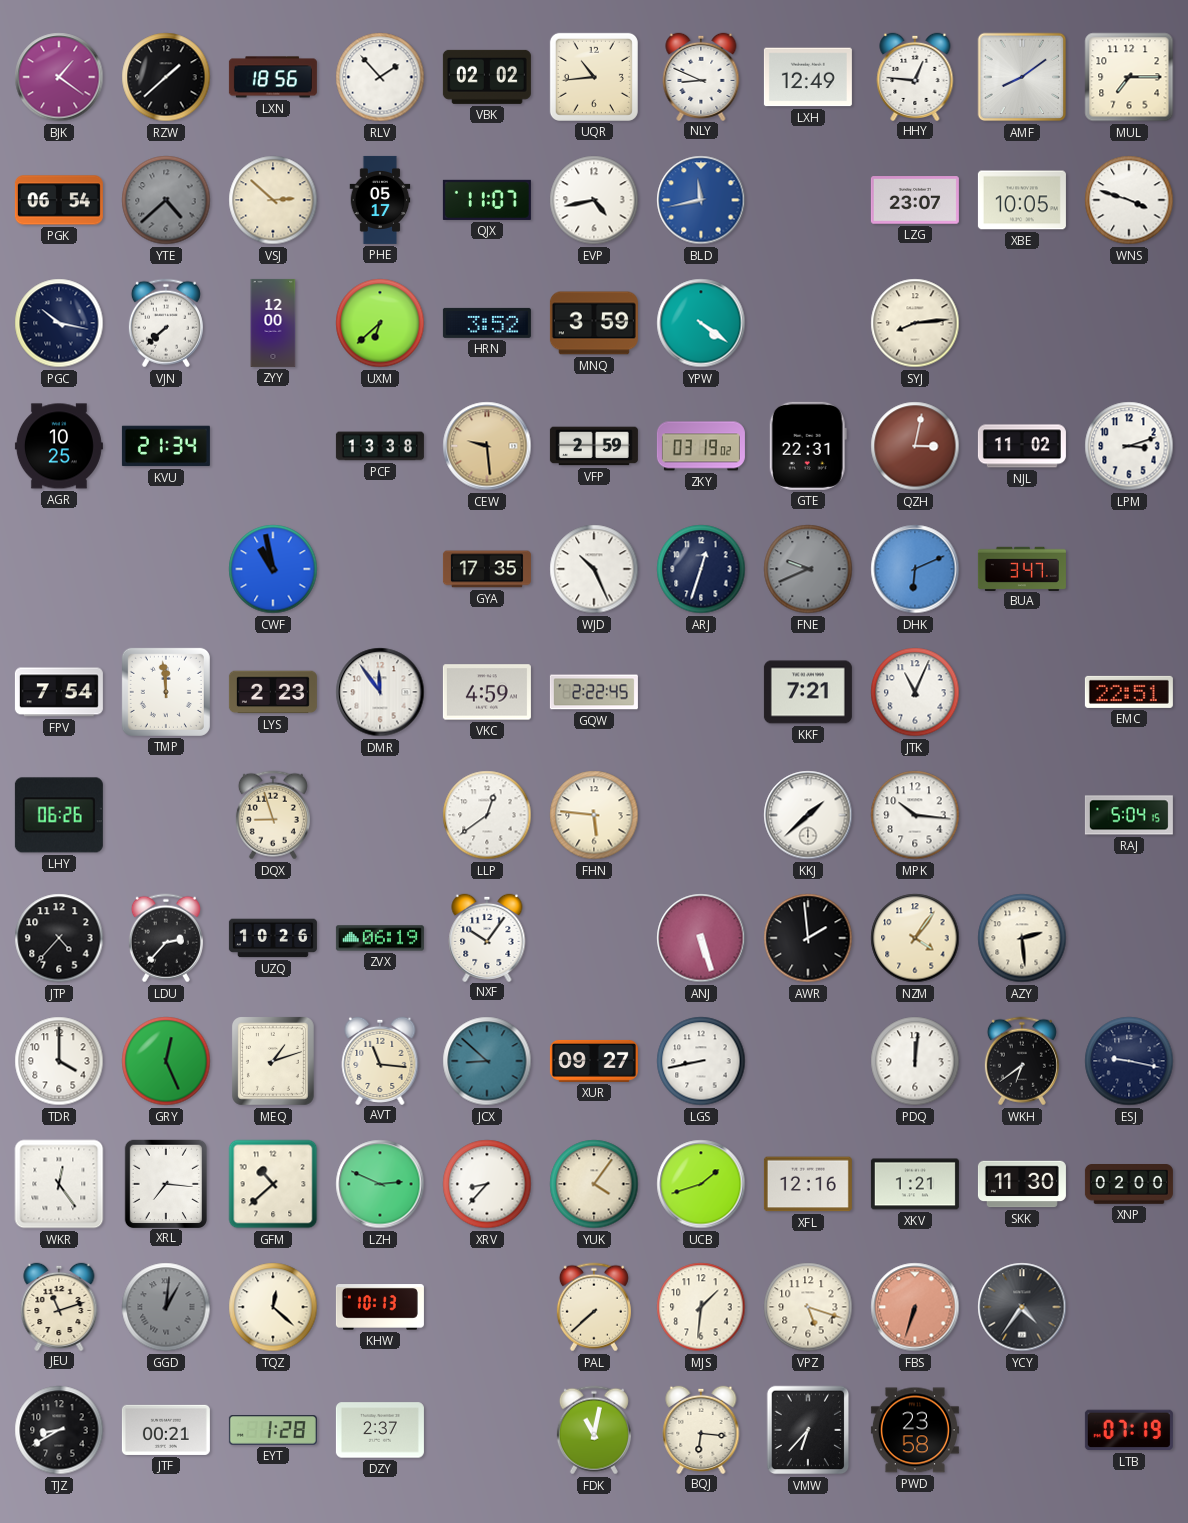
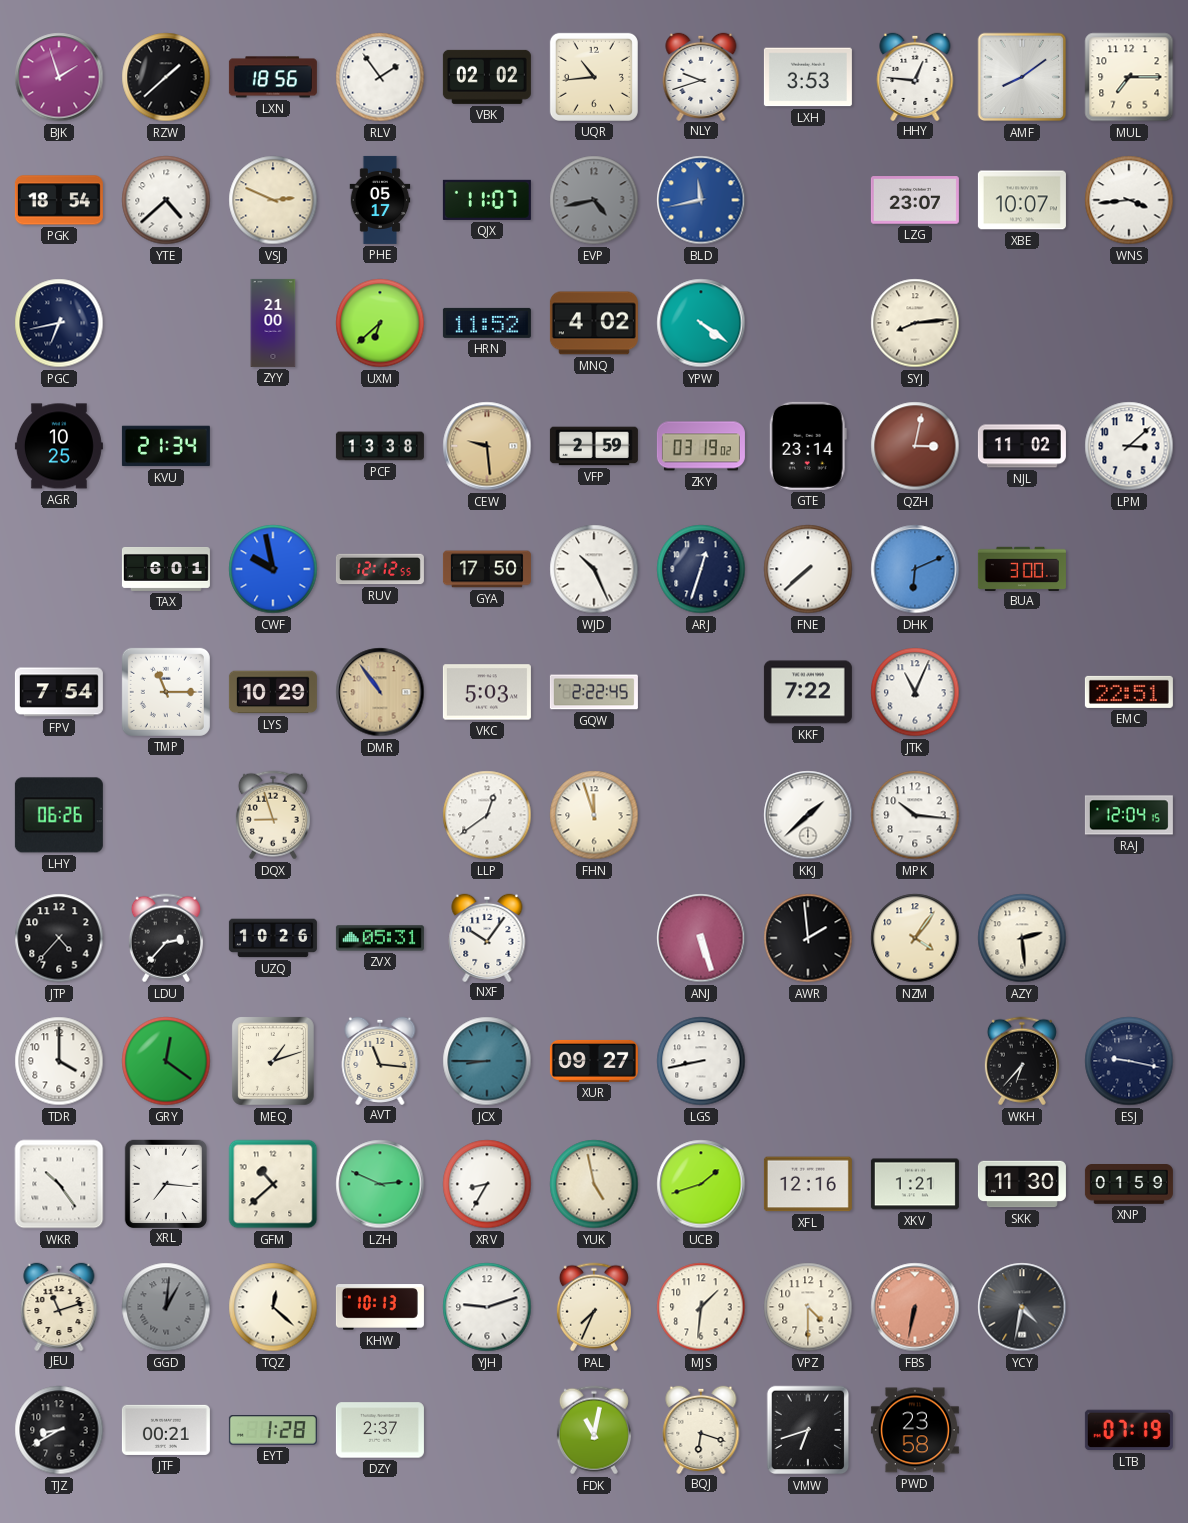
BJK: 1:21 -> 1:57
RLV: 1:53 -> 1:54
NLY: 8:49 -> 9:42
LXH: 12:49 -> 3:53
PGK: 06:54 -> 18:54
YTE dial: grey -> white
VSJ: 2:52 -> 2:49
EVP dial: white -> grey
XBE: 10:05 -> 10:07
WNS: 3:48 -> 3:44
PGC: 10:17 -> 6:43
VJN: 7:38 -> none
ZYY: 12:00 -> 21:00
HRN: 3:52 -> 11:52
MNQ: 3:59 -> 4:02
GTE: 22:31 -> 23:14
LPM: 3:12 -> 3:08
TAX: none -> 6:01
CWF: 10:58 -> 9:58
RUV: none -> 12:12
GYA: 17:35 -> 17:50
FNE: 9:41 -> 7:38
FNE dial: grey -> white
BUA: 3:47 -> 3:00
TMP: 11:59 -> 11:15
LYS: 2:23 -> 10:29
DMR: 11:54 -> 10:54
DMR dial: white -> champagne
VKC: 4:59 -> 5:03
KKF: 7:21 -> 7:22
FHN: 5:46 -> 11:57
RAJ: 5:04 -> 12:04
ZVX: 06:19 -> 05:31
GRY: 12:26 -> 12:21
JCX: 8:52 -> 8:45
PDQ: 12:01 -> none
WKH: 6:39 -> 6:37
WKR: 12:24 -> 10:24
XRV: 8:37 -> 8:35
YUK: 4:06 -> 4:58
XNP: 02:00 -> 01:59
YJH: none -> 9:12
PAL: 7:38 -> 7:34
VPZ: 5:18 -> 4:30
FBS: 6:33 -> 6:32
YCY: 4:36 -> 4:32
BQJ: 6:16 -> 6:18
VMW: 6:37 -> 6:42
